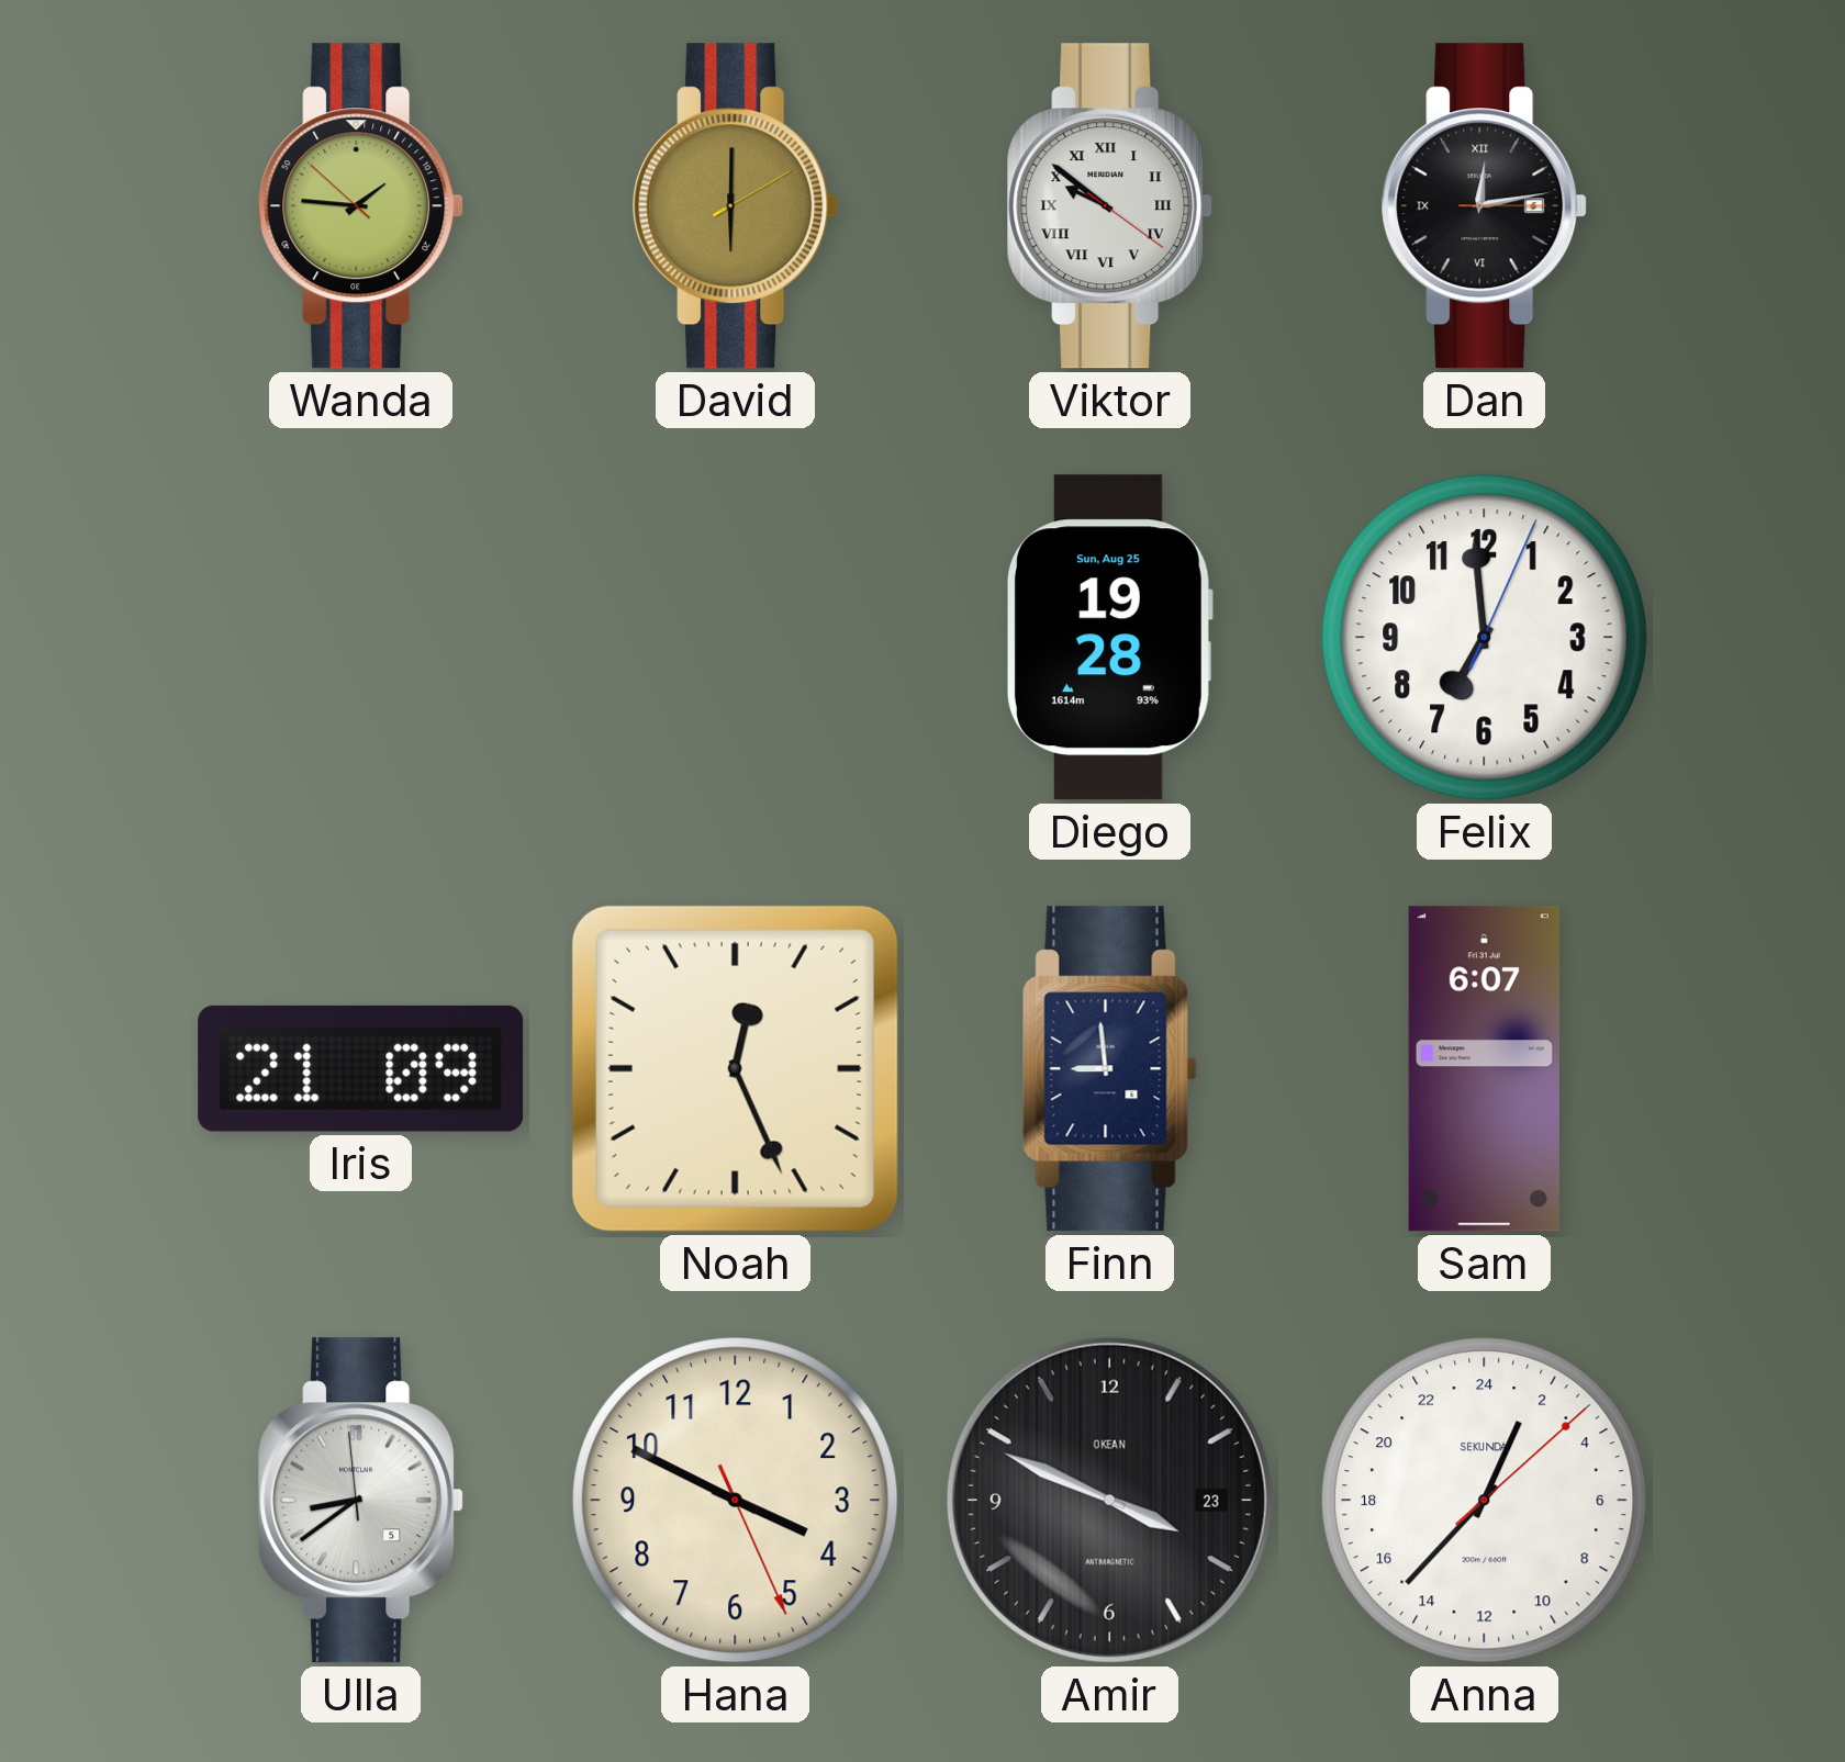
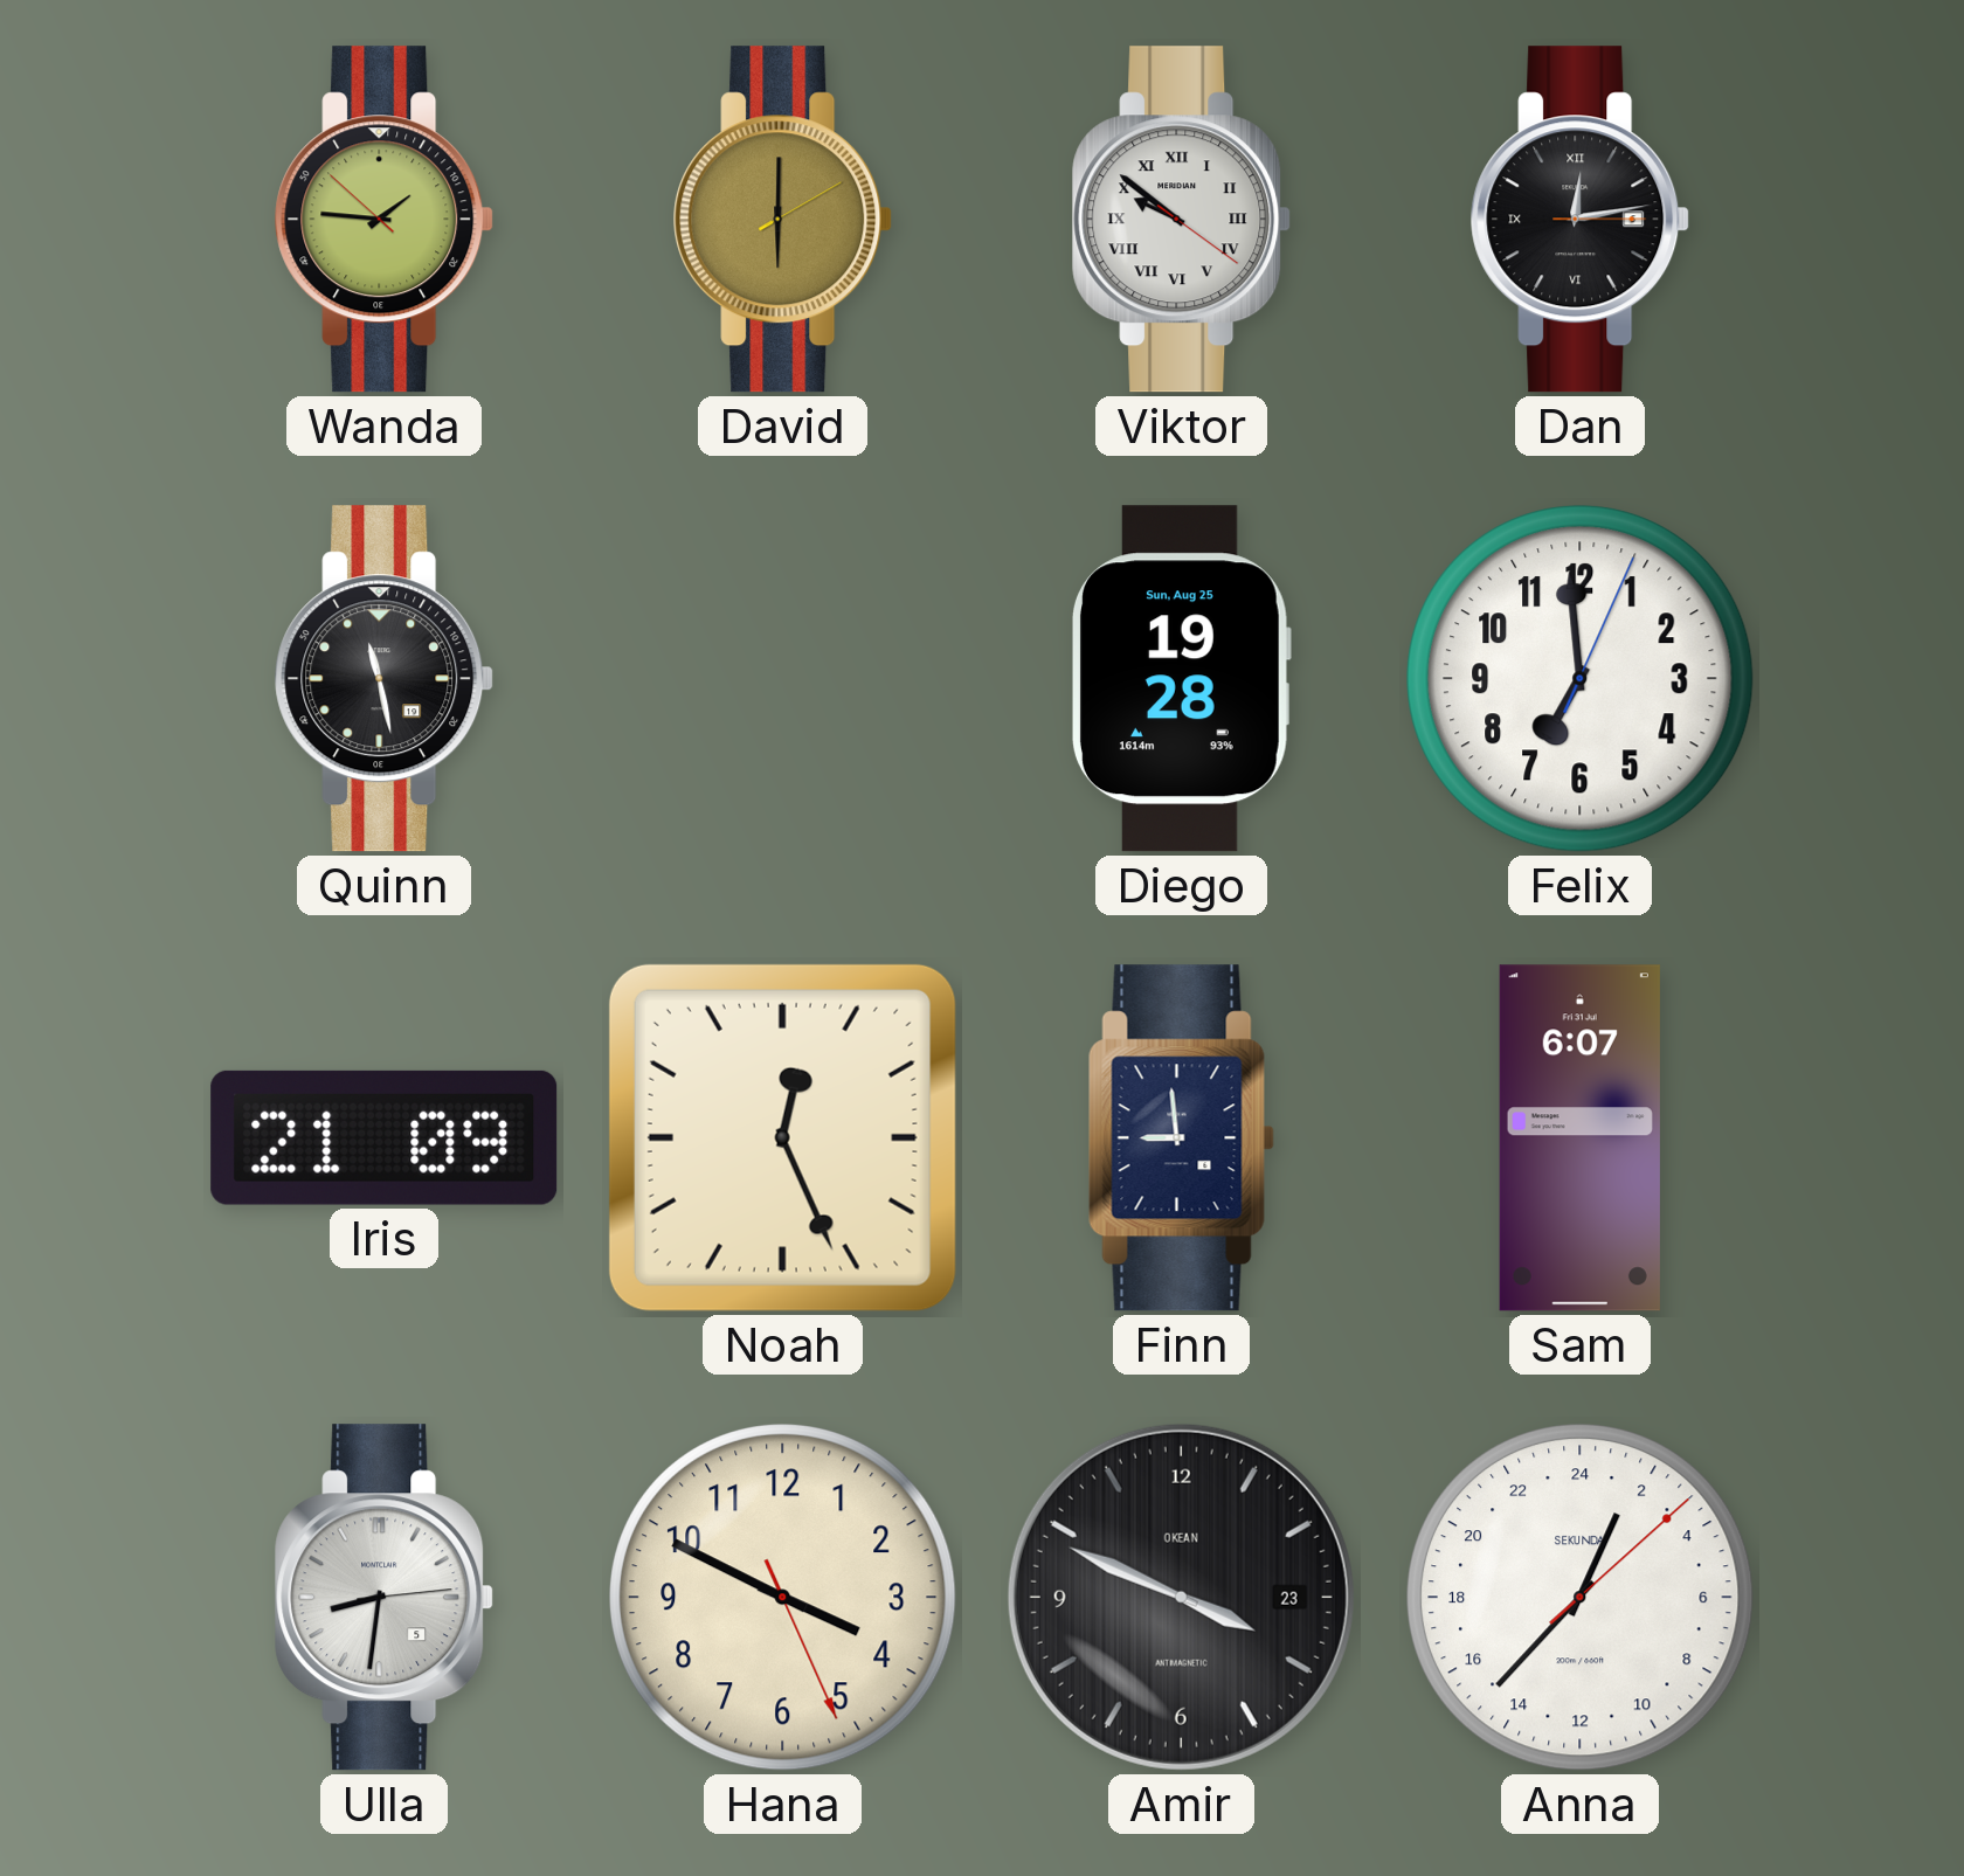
Quinn: none -> 11:28
Ulla: 8:38 -> 8:31
